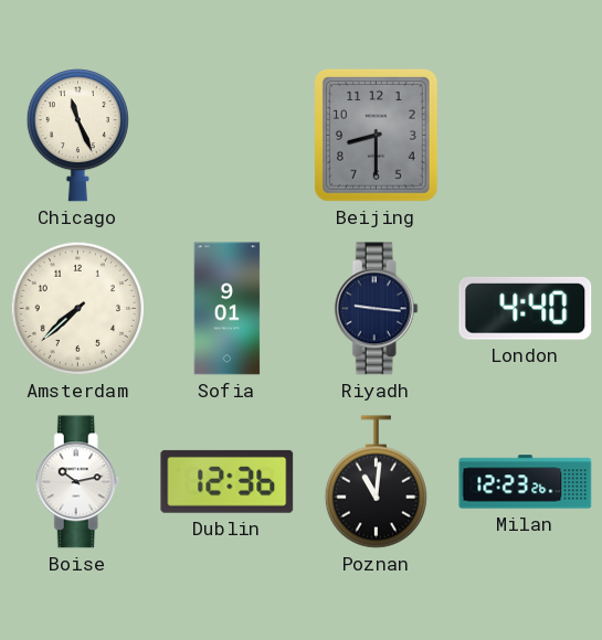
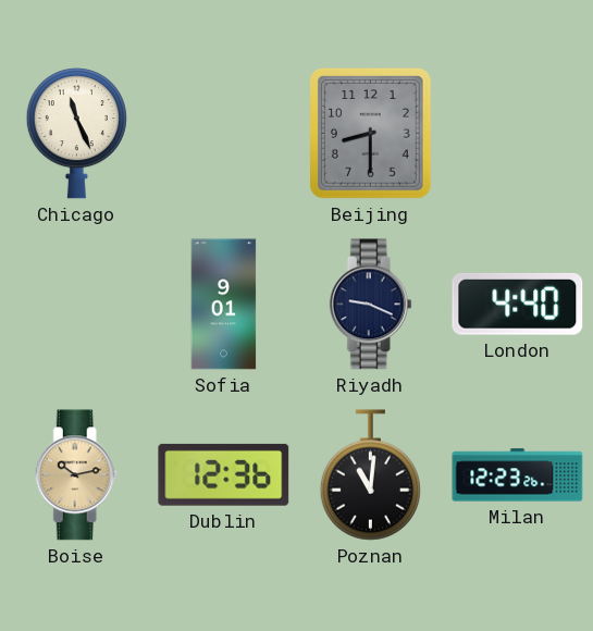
Amsterdam: 7:38 -> none
Riyadh: 9:16 -> 9:19
Boise dial: white -> champagne
